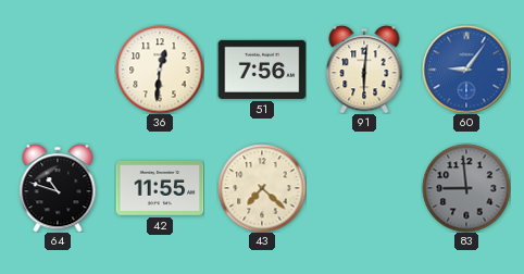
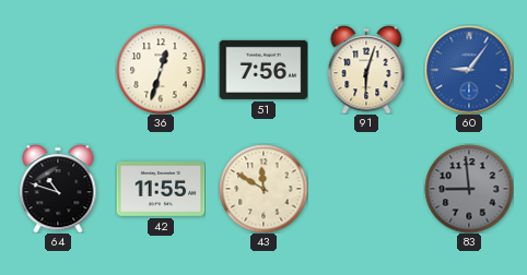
36: 12:31 -> 12:33
91: 6:01 -> 6:03
43: 7:22 -> 11:50
